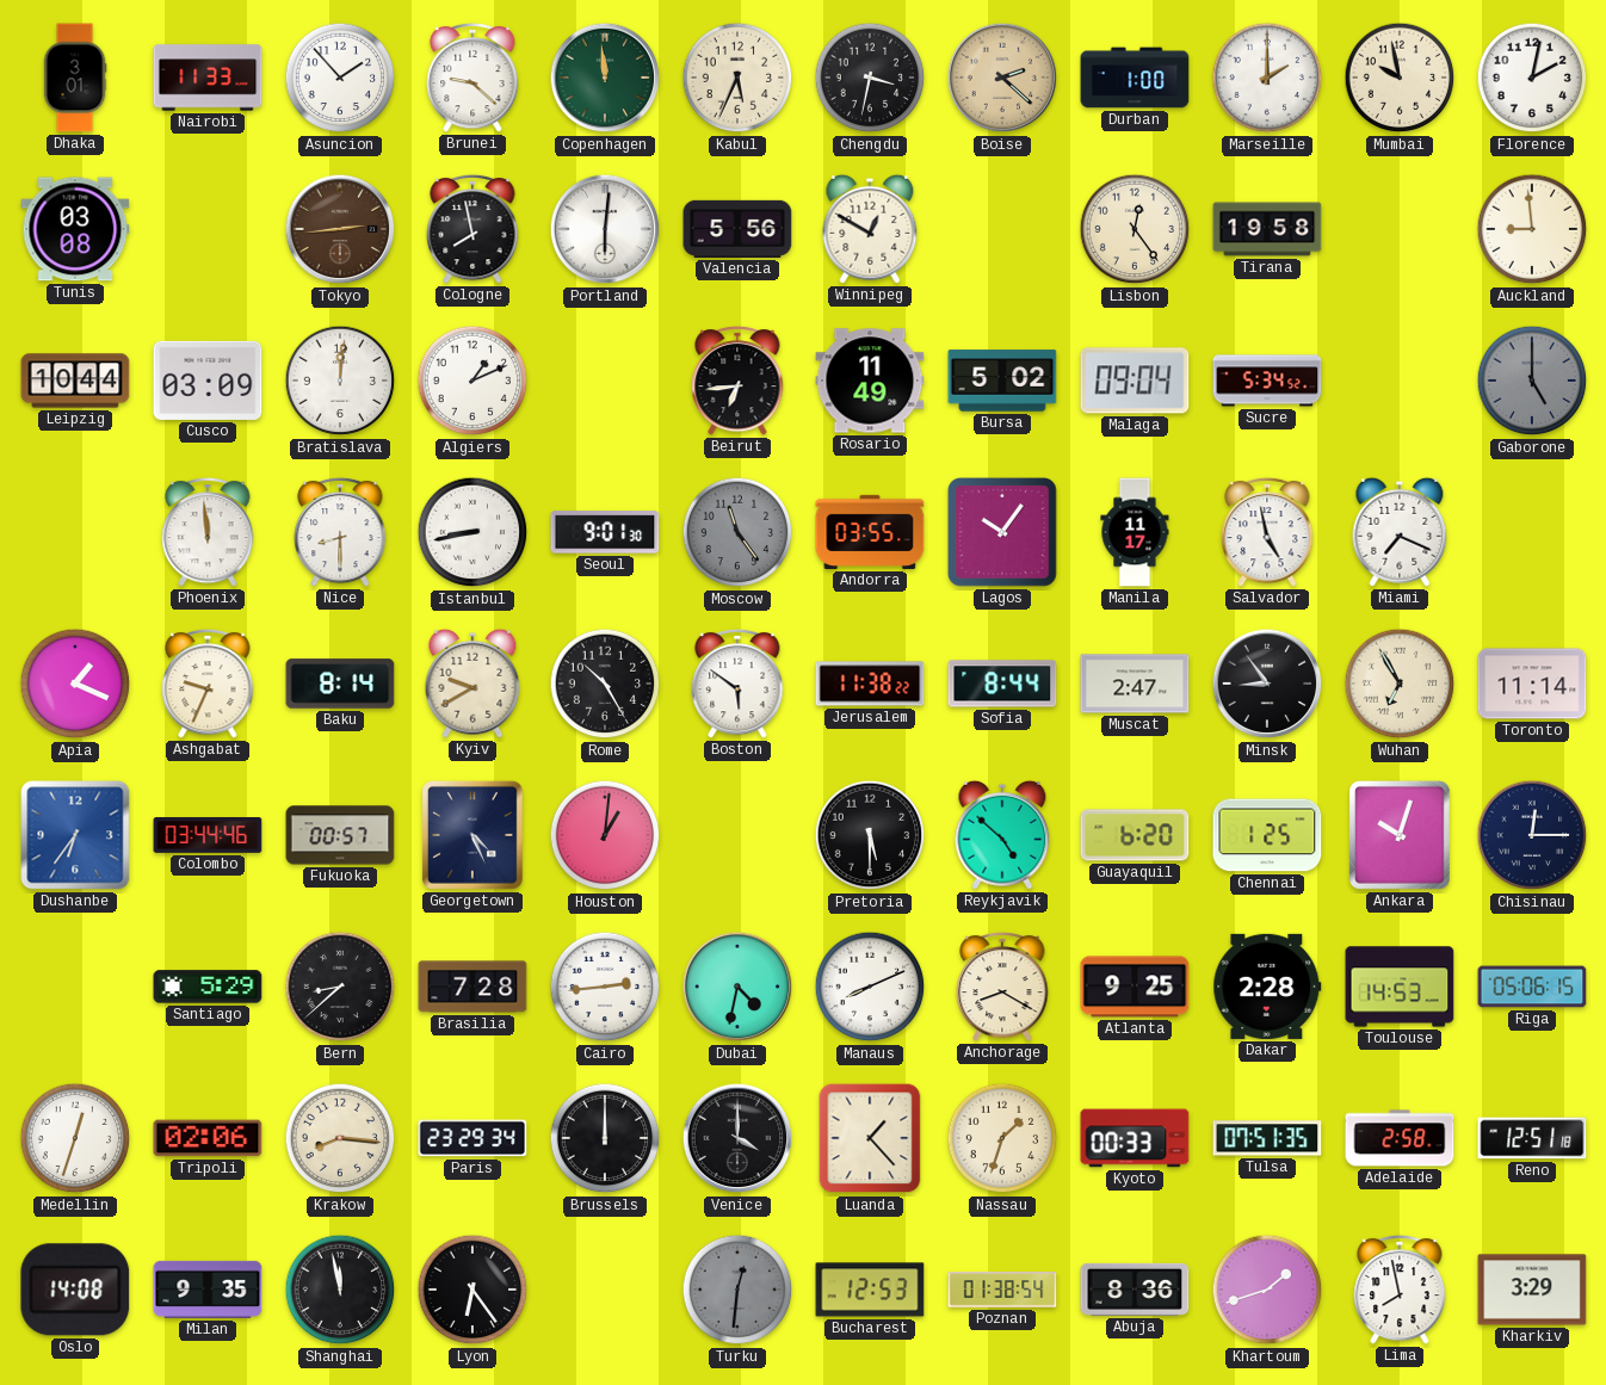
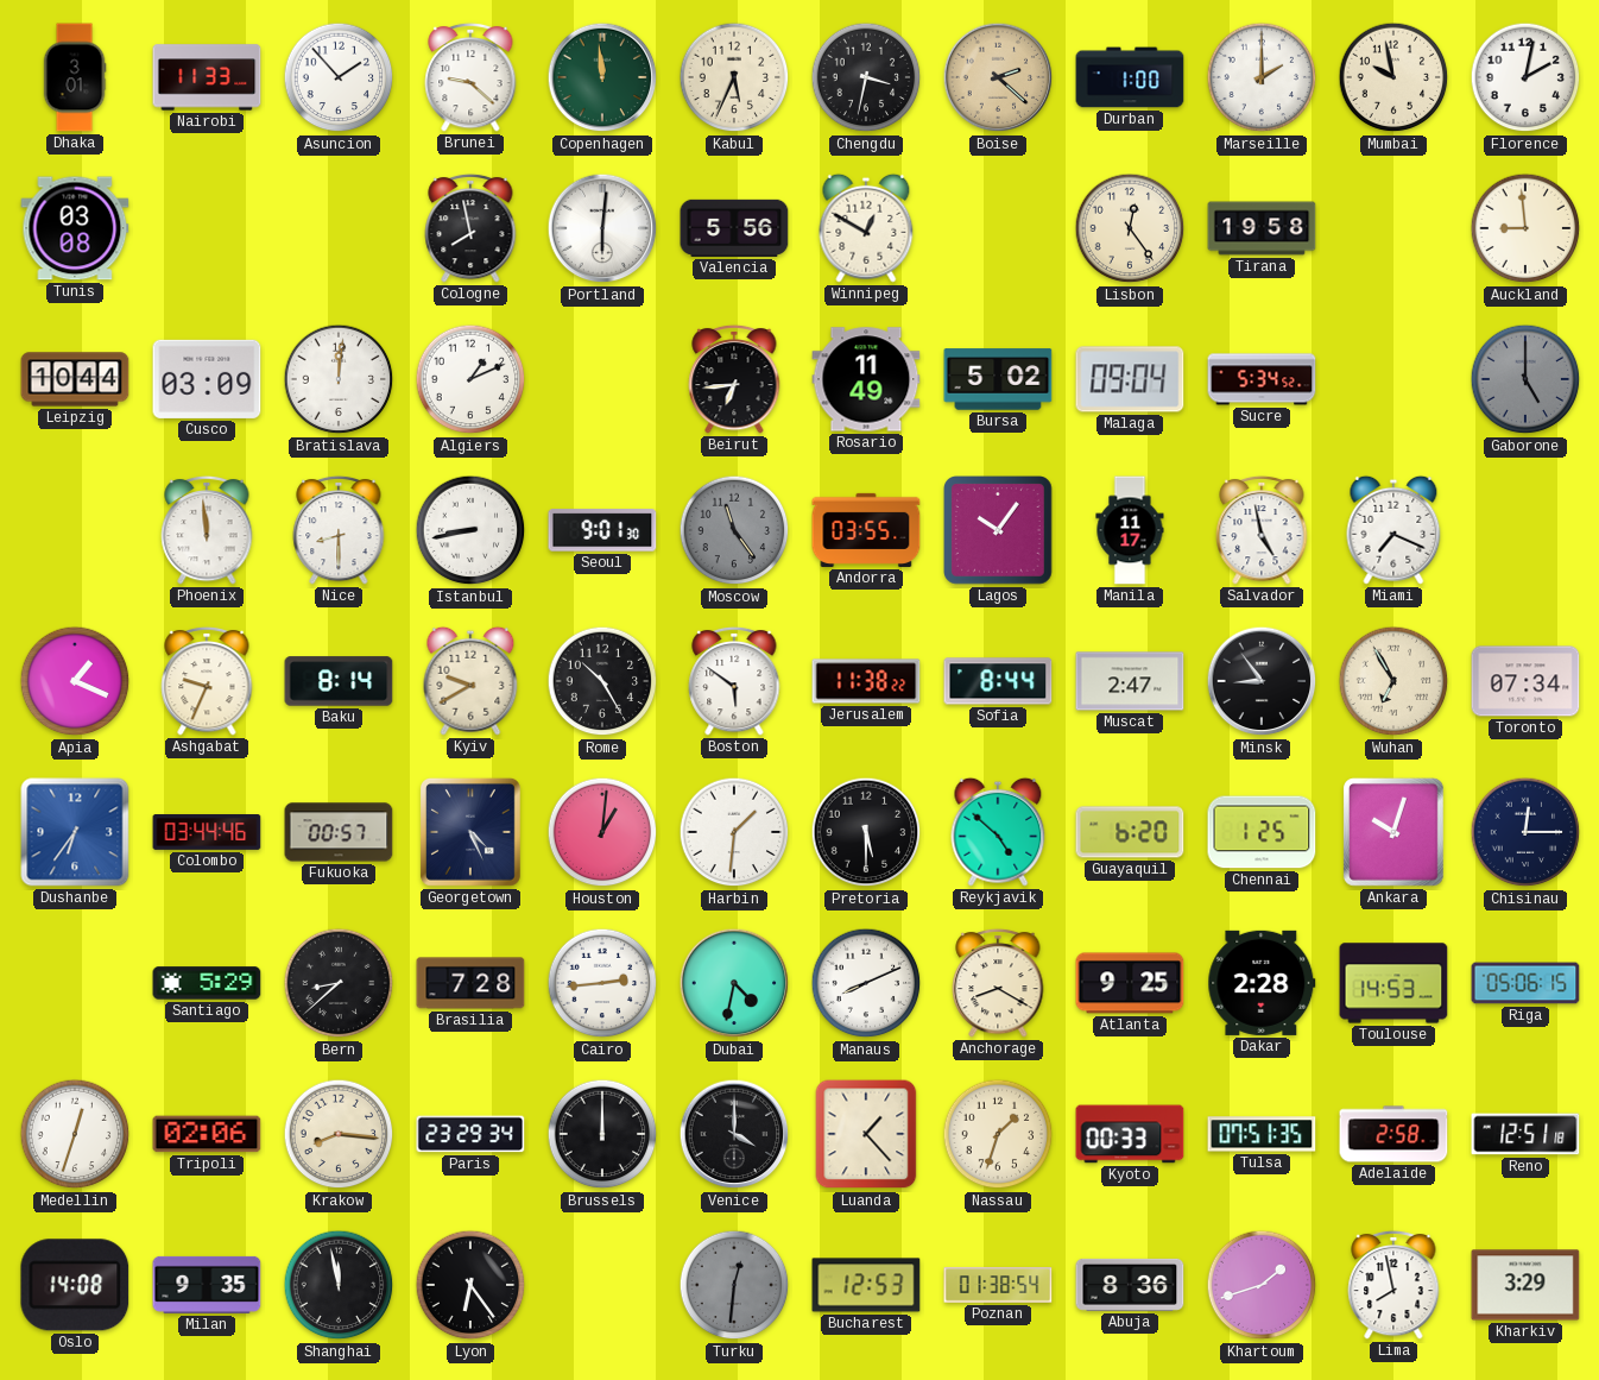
Tokyo: 2:44 -> none
Toronto: 11:14 -> 07:34
Harbin: none -> 1:31
